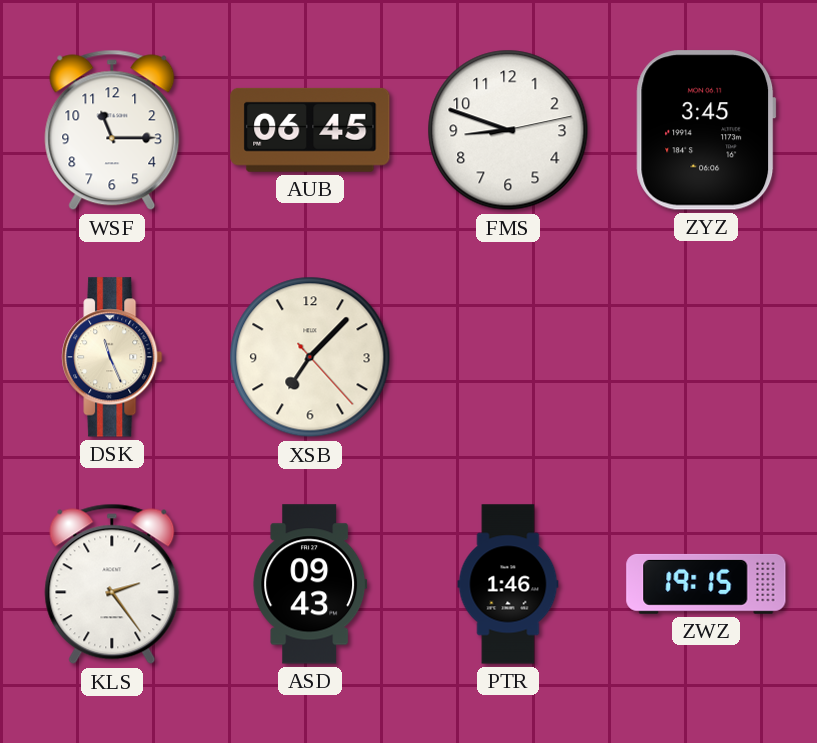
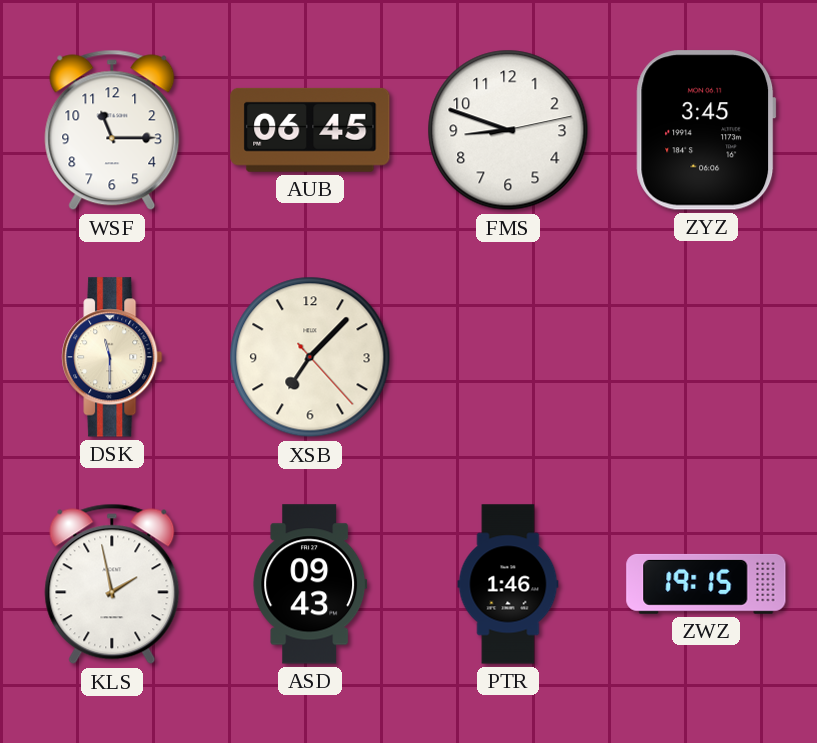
DSK: 11:26 -> 11:30
KLS: 2:24 -> 1:58
